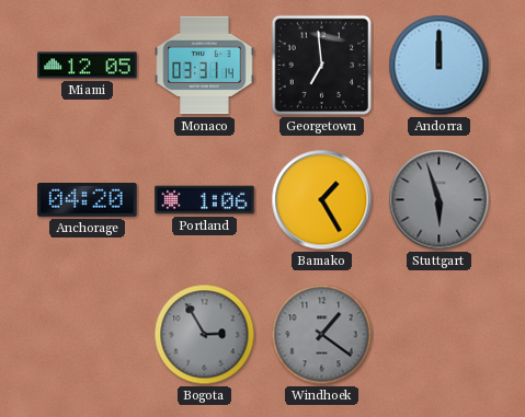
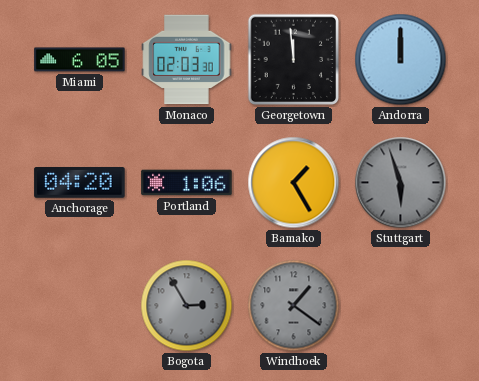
Miami: 12:05 -> 6:05
Monaco: 03:31 -> 02:03
Georgetown: 6:59 -> 11:59
